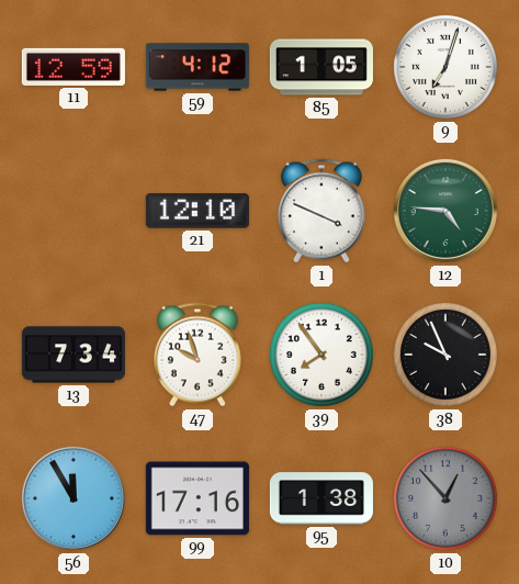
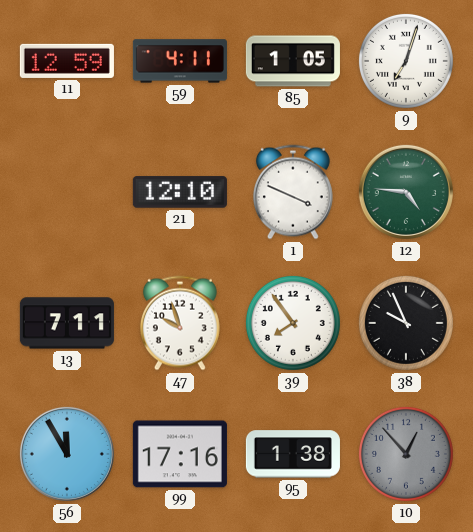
59: 4:12 -> 4:11
13: 7:34 -> 7:11
